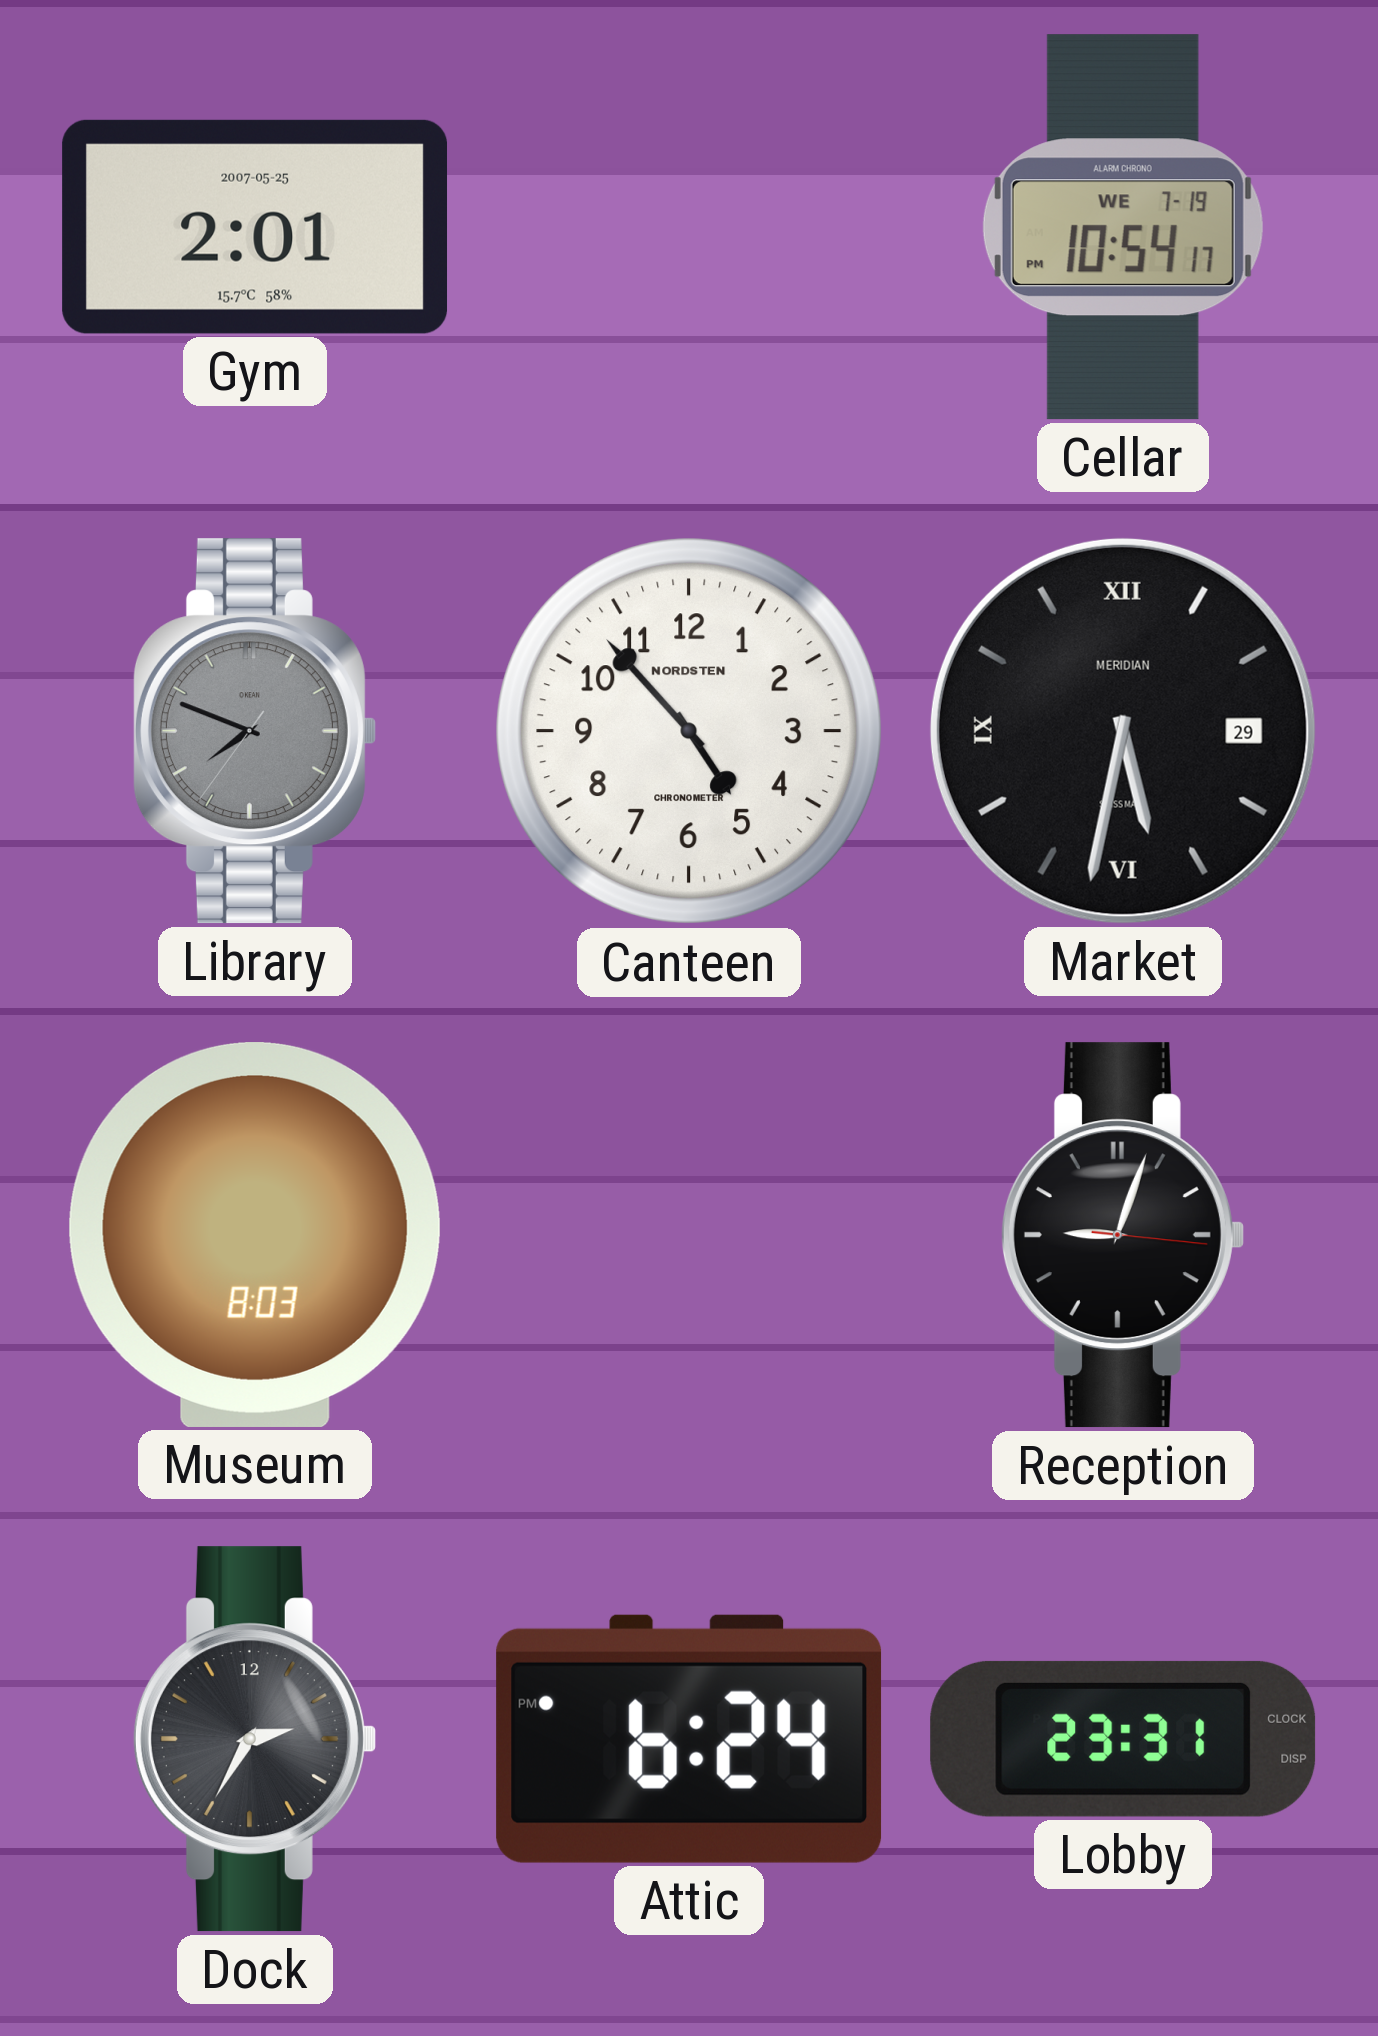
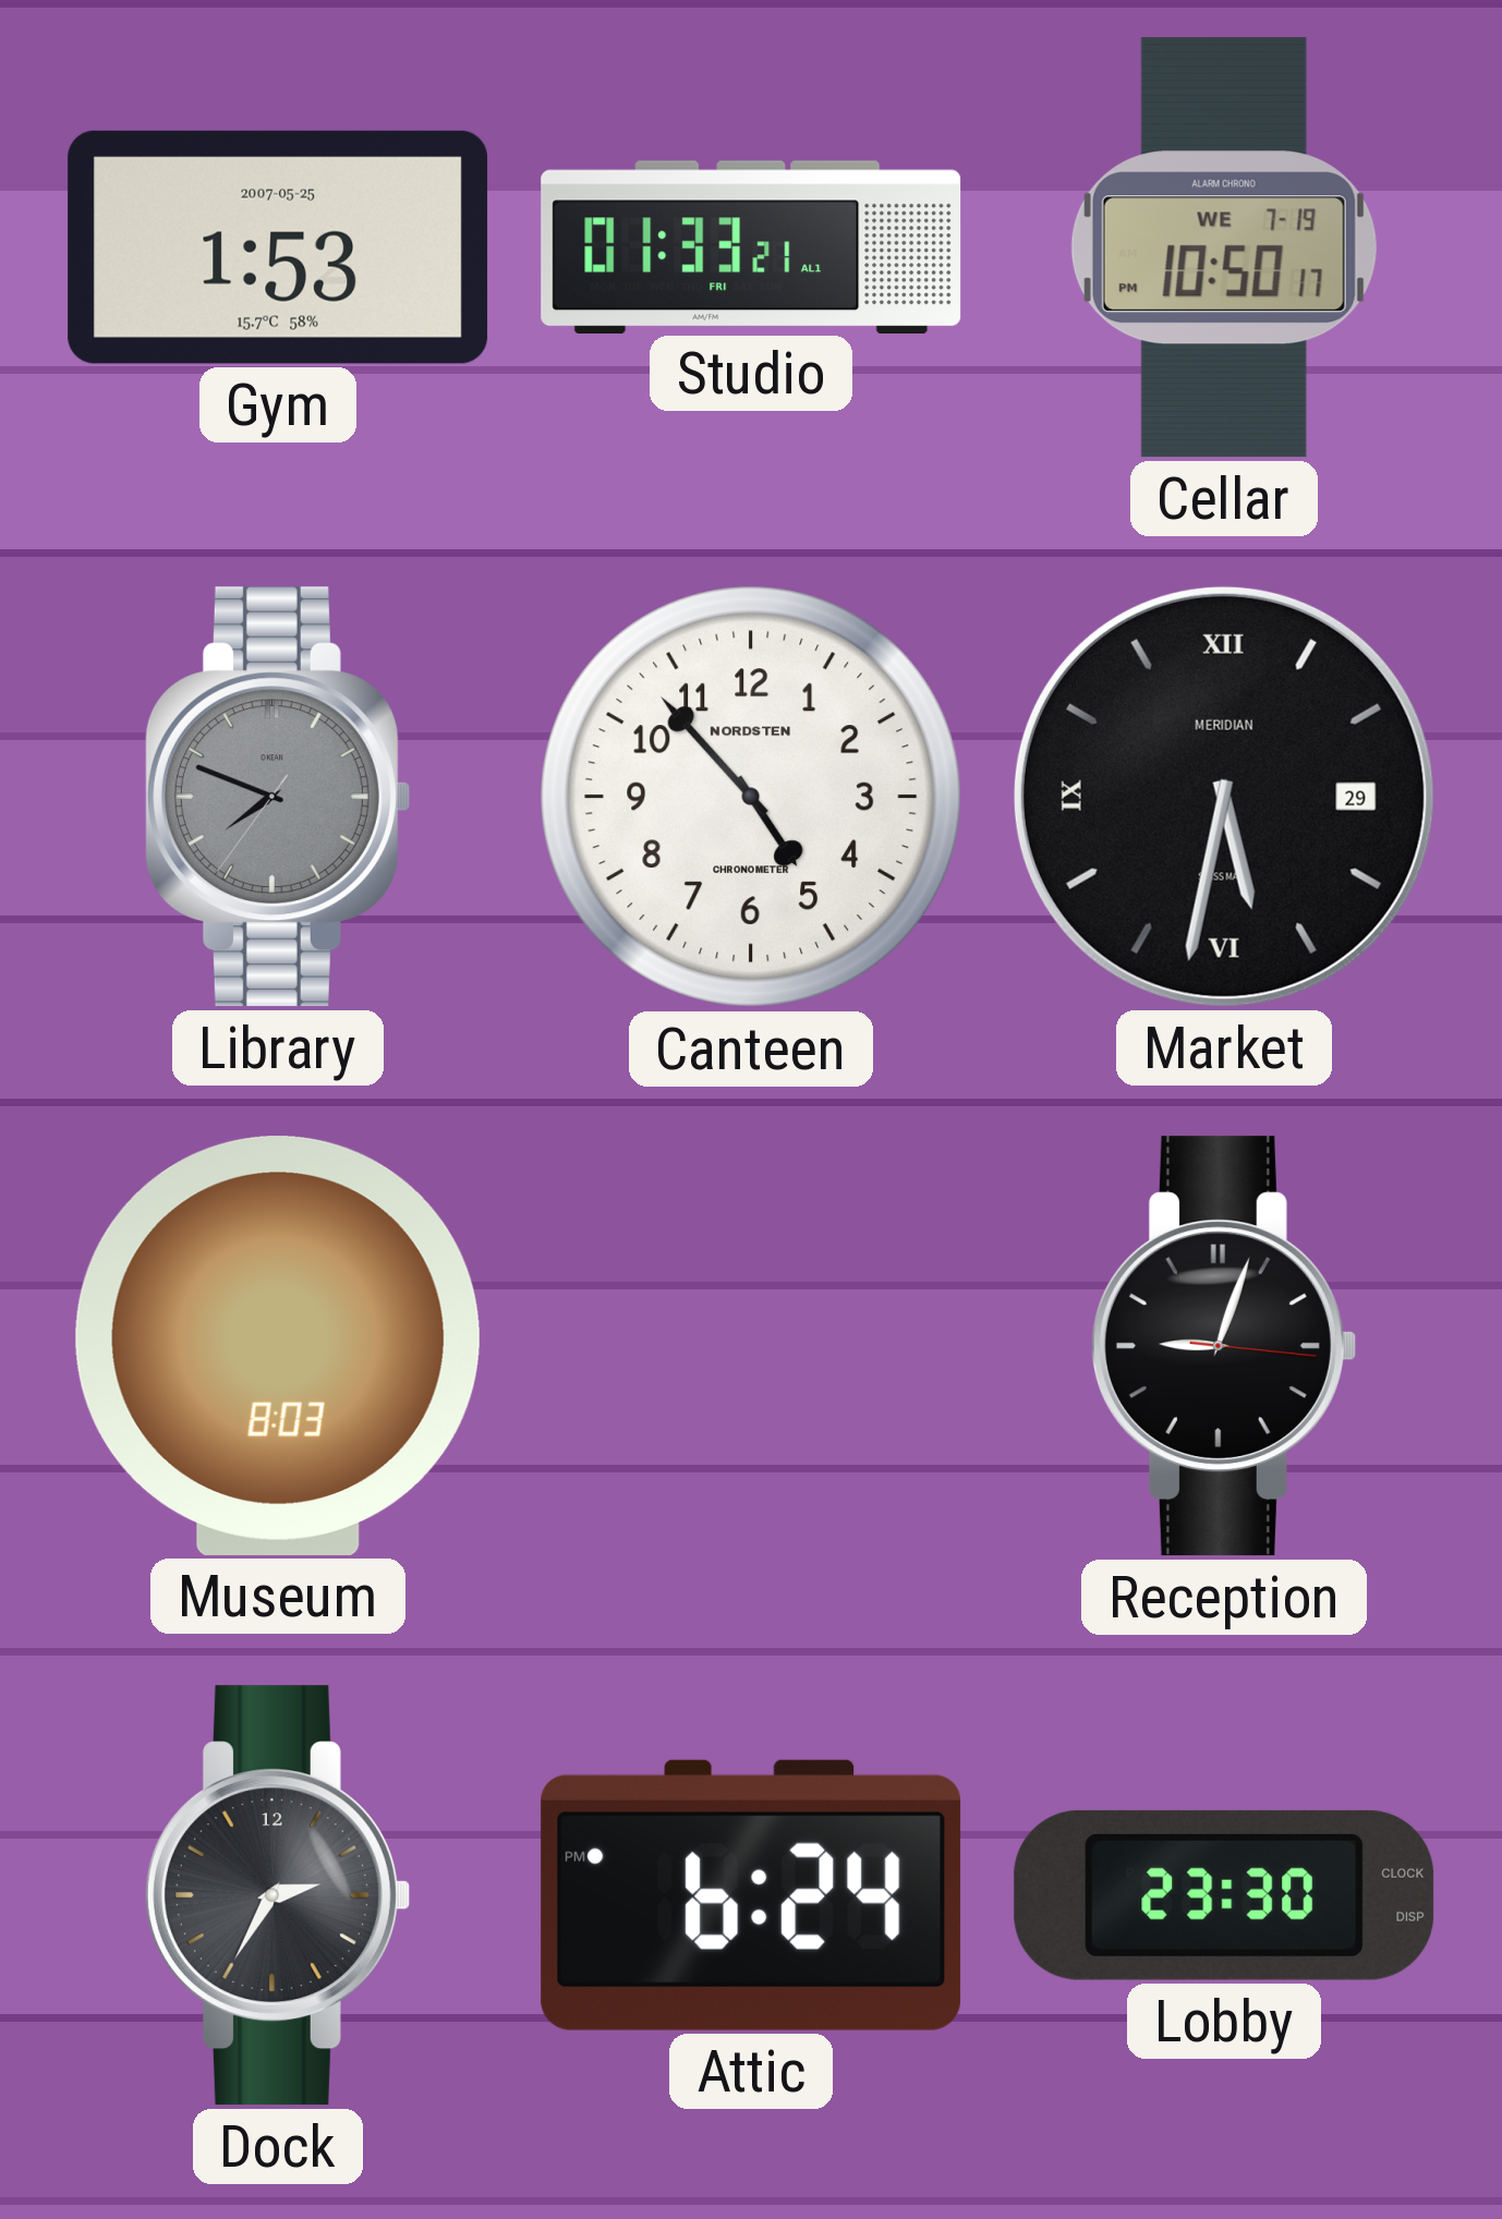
Gym: 2:01 -> 1:53
Studio: none -> 01:33
Cellar: 10:54 -> 10:50
Lobby: 23:31 -> 23:30
